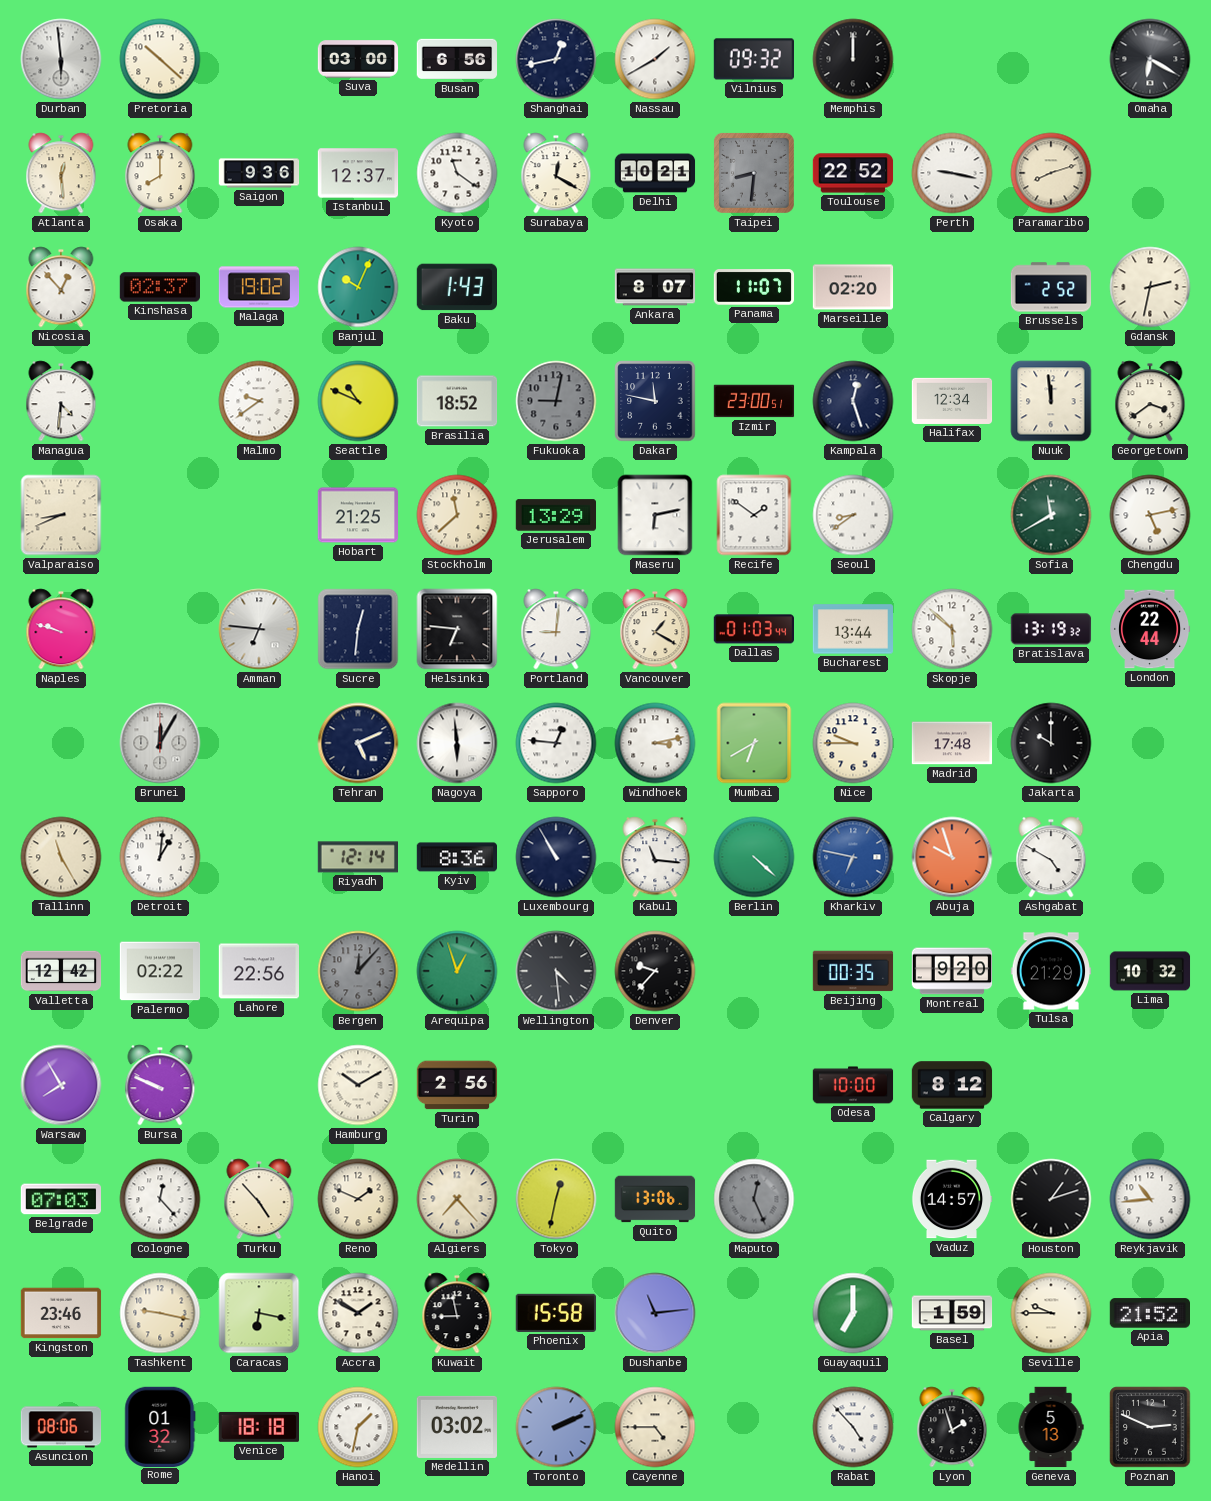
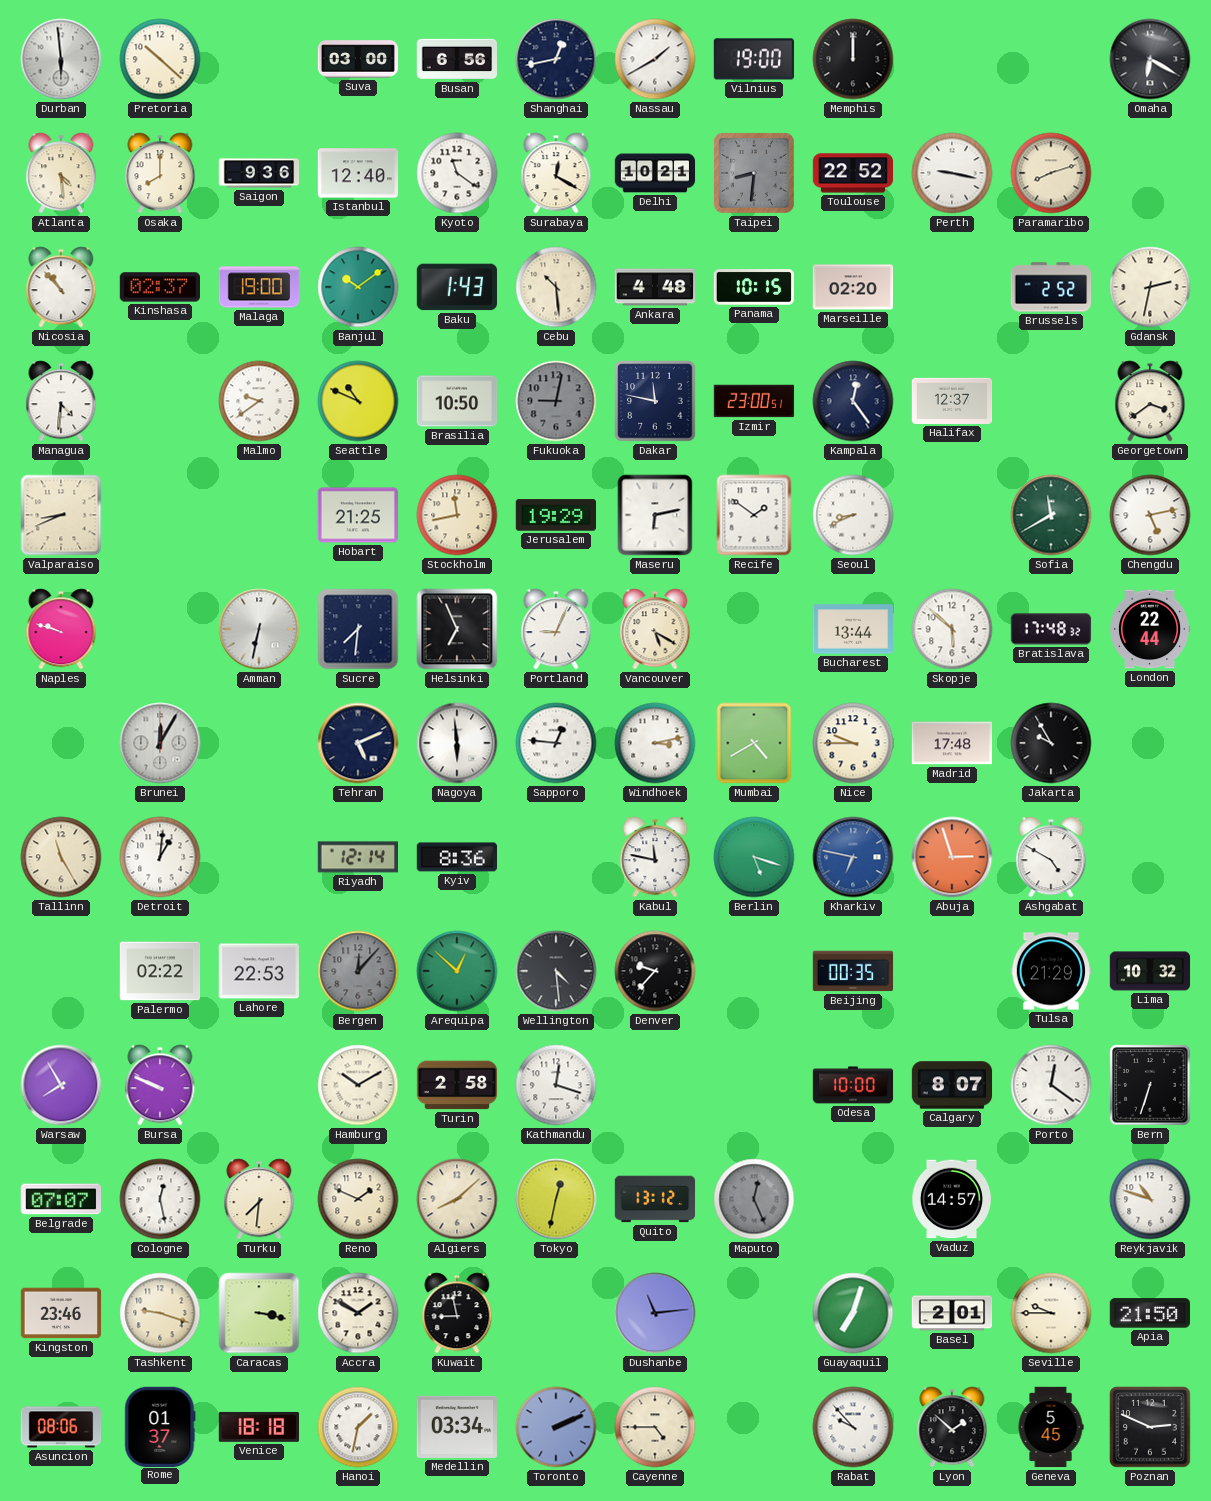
Vilnius: 09:32 -> 19:00
Atlanta: 12:29 -> 4:29
Istanbul: 12:37 -> 12:40
Nicosia: 12:53 -> 10:53
Malaga: 19:02 -> 19:00
Banjul: 10:04 -> 10:09
Cebu: none -> 10:29
Ankara: 8:07 -> 4:48
Panama: 11:07 -> 10:15
Brasilia: 18:52 -> 10:50
Kampala: 12:27 -> 12:24
Halifax: 12:34 -> 12:37
Nuuk: 11:59 -> none
Stockholm: 11:38 -> 11:43
Jerusalem: 13:29 -> 19:29
Seoul: 8:39 -> 8:41
Amman: 6:46 -> 6:32
Sucre: 12:31 -> 7:31
Helsinki: 6:46 -> 6:56
Portland: 9:01 -> 9:04
Vancouver: 1:20 -> 5:20
Dallas: 01:03 -> none
Bratislava: 13:19 -> 17:48
Mumbai: 6:40 -> 4:40
Jakarta: 10:00 -> 9:55
Luxembourg: 10:55 -> none
Kabul: 11:16 -> 11:47
Berlin: 4:22 -> 5:18
Abuja: 9:57 -> 2:57
Valletta: 12:42 -> none
Lahore: 22:56 -> 22:53
Arequipa: 12:57 -> 12:52
Montreal: 9:20 -> none
Turin: 2:56 -> 2:58
Kathmandu: none -> 12:18
Calgary: 8:12 -> 8:07
Porto: none -> 12:21
Bern: none -> 6:33
Belgrade: 07:03 -> 07:07
Cologne: 12:23 -> 12:28
Turku: 4:53 -> 7:31
Algiers: 7:23 -> 8:08
Quito: 13:06 -> 13:12
Houston: 1:12 -> none
Reykjavik: 10:44 -> 10:48
Tashkent: 9:17 -> 9:18
Caracas: 6:17 -> 3:17
Phoenix: 15:58 -> none
Guayaquil: 7:00 -> 7:03
Basel: 1:59 -> 2:01
Apia: 21:52 -> 21:50
Rome: 01:32 -> 01:37
Medellin: 03:02 -> 03:34
Rabat: 4:53 -> 9:53
Lyon: 1:57 -> 1:52
Geneva: 5:13 -> 5:45
